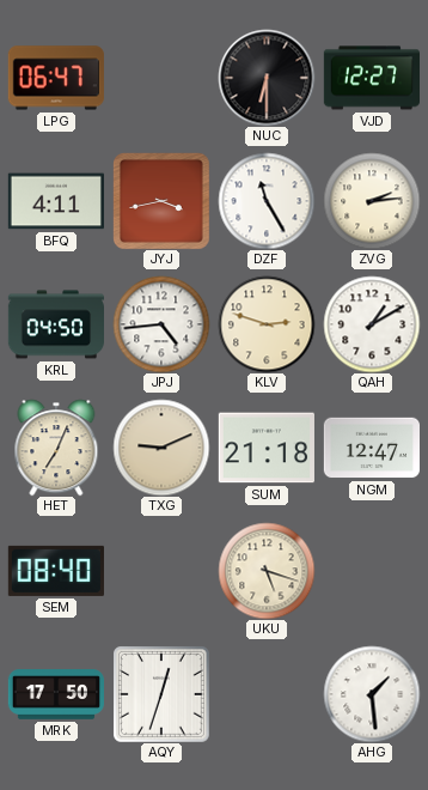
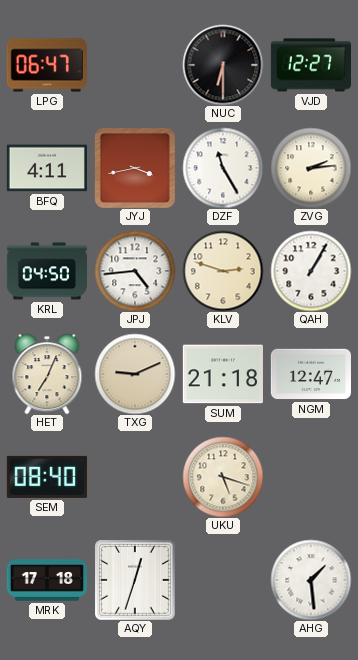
QAH: 1:10 -> 1:05
MRK: 17:50 -> 17:18
